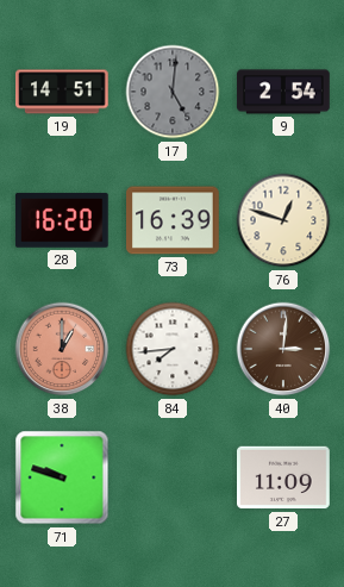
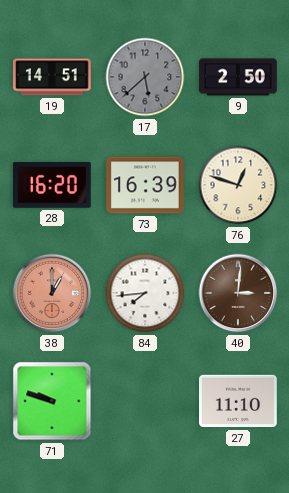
17: 5:01 -> 5:38
9: 2:54 -> 2:50
27: 11:09 -> 11:10
